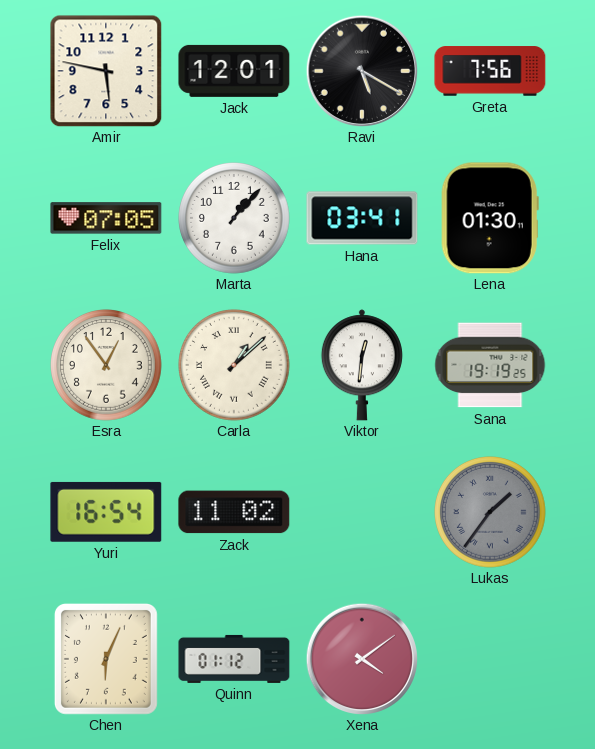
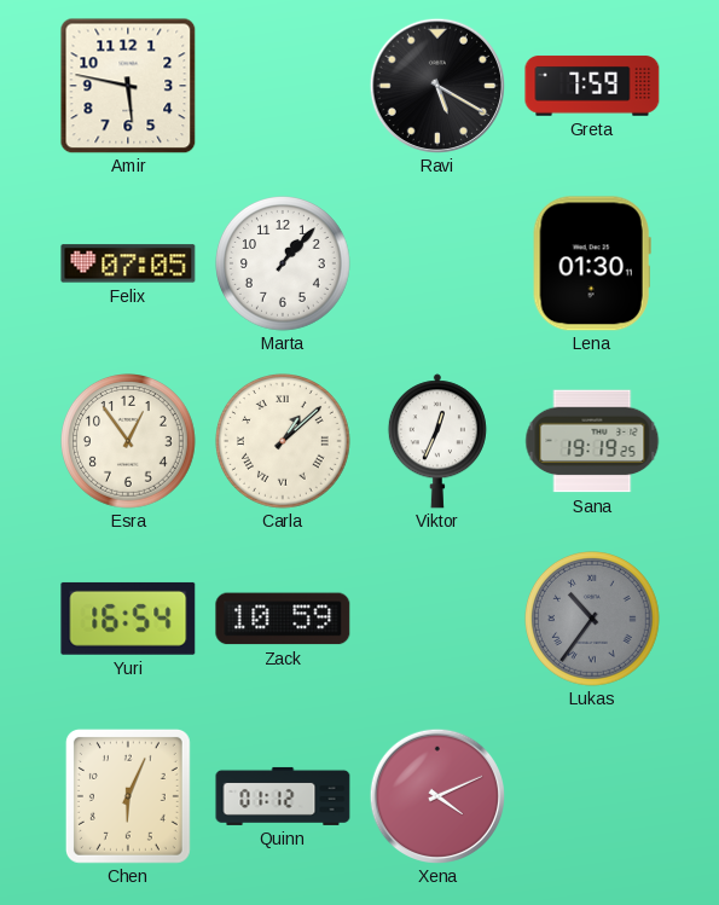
Jack: 12:01 -> none
Greta: 7:56 -> 7:59
Hana: 03:41 -> none
Viktor: 12:31 -> 12:34
Zack: 11:02 -> 10:59
Lukas: 1:36 -> 10:36
Xena: 4:09 -> 4:11
